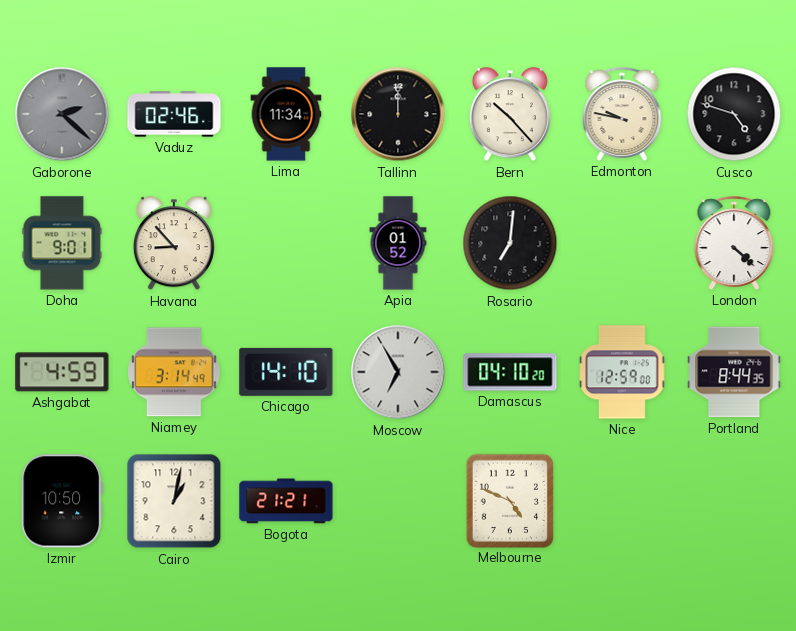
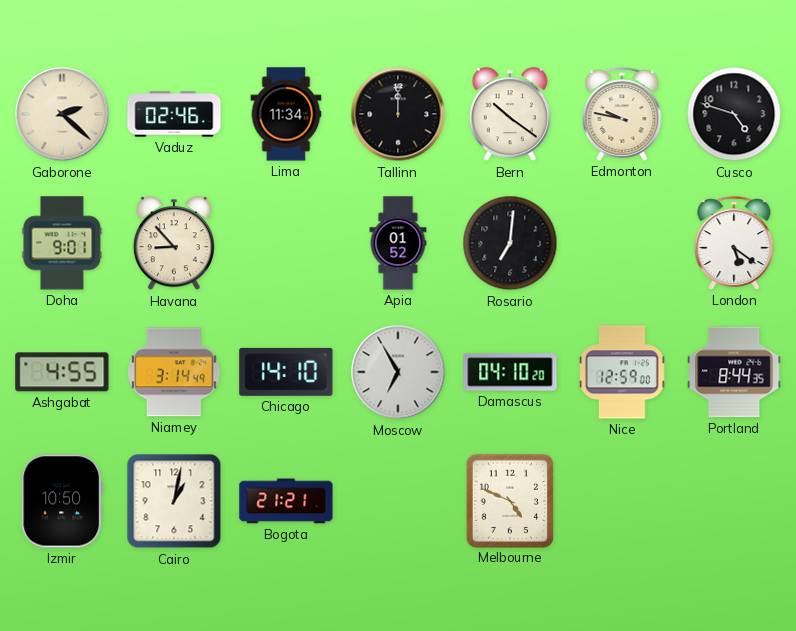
Gaborone dial: grey -> cream
Bern: 10:23 -> 10:21
London: 4:22 -> 5:21
Ashgabat: 4:59 -> 4:55
